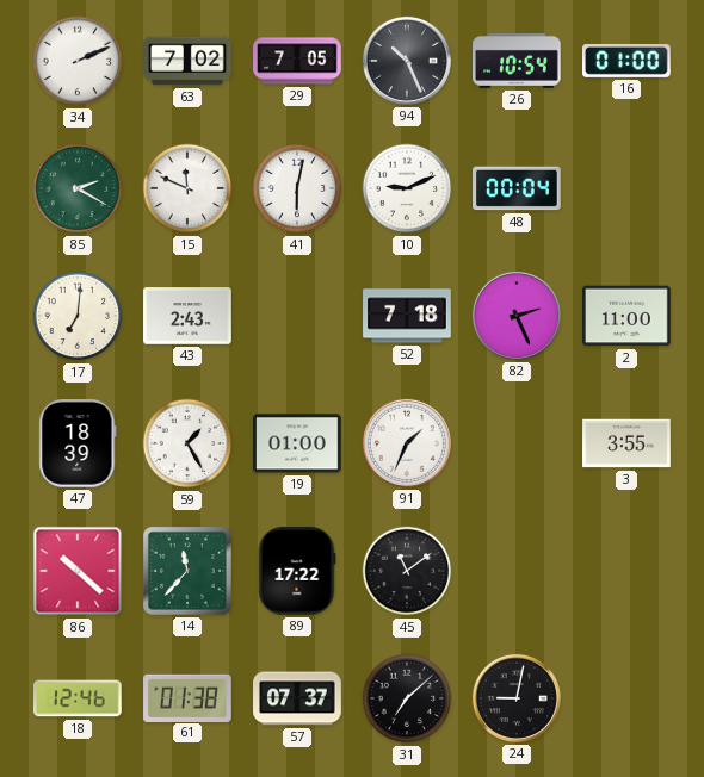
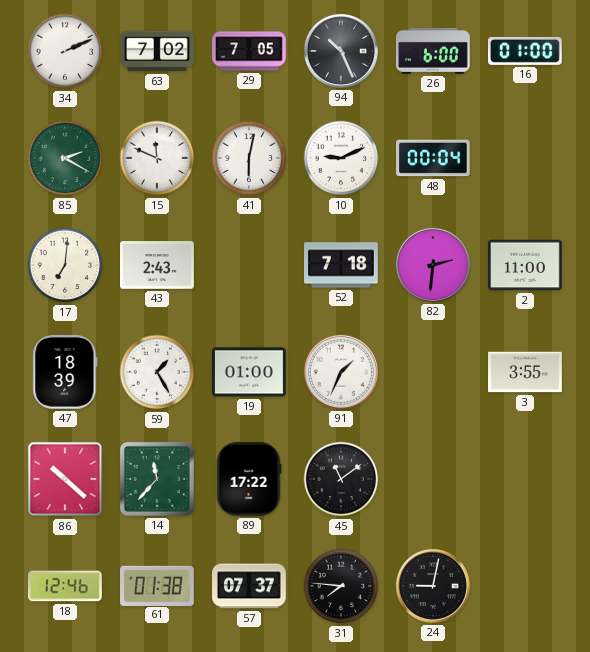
26: 10:54 -> 6:00
82: 2:26 -> 2:31
31: 7:08 -> 7:46
